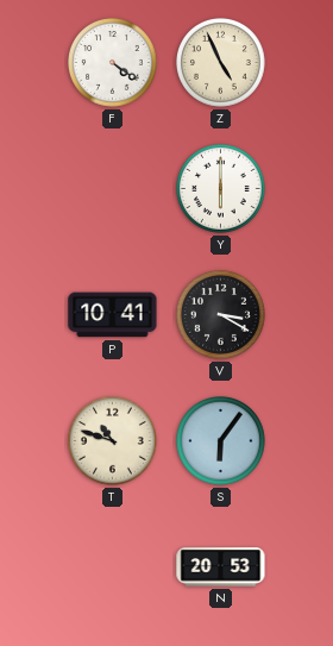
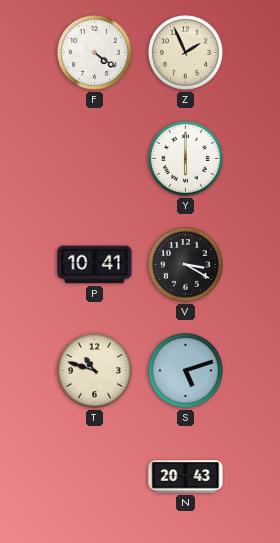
Z: 4:56 -> 1:56
S: 6:06 -> 5:12
N: 20:53 -> 20:43
